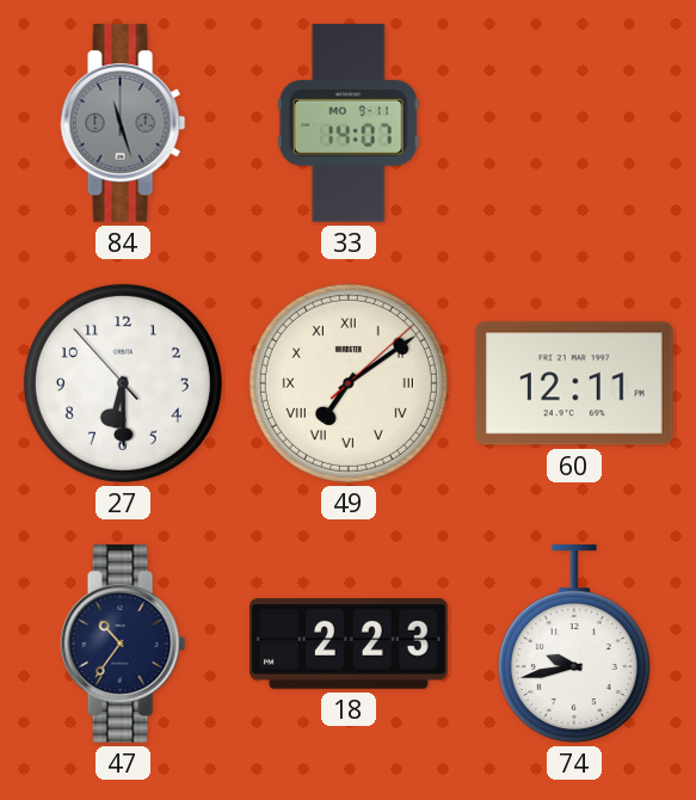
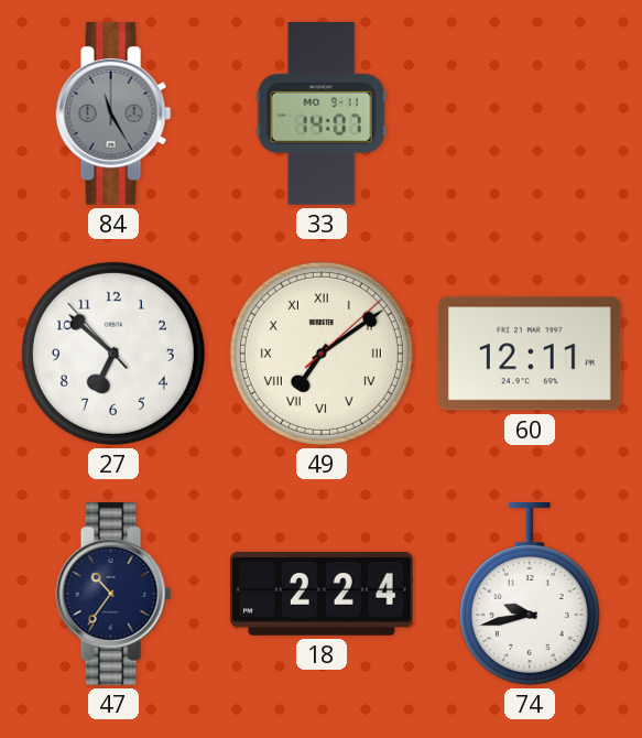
84: 11:27 -> 11:25
27: 6:29 -> 6:51
18: 2:23 -> 2:24
